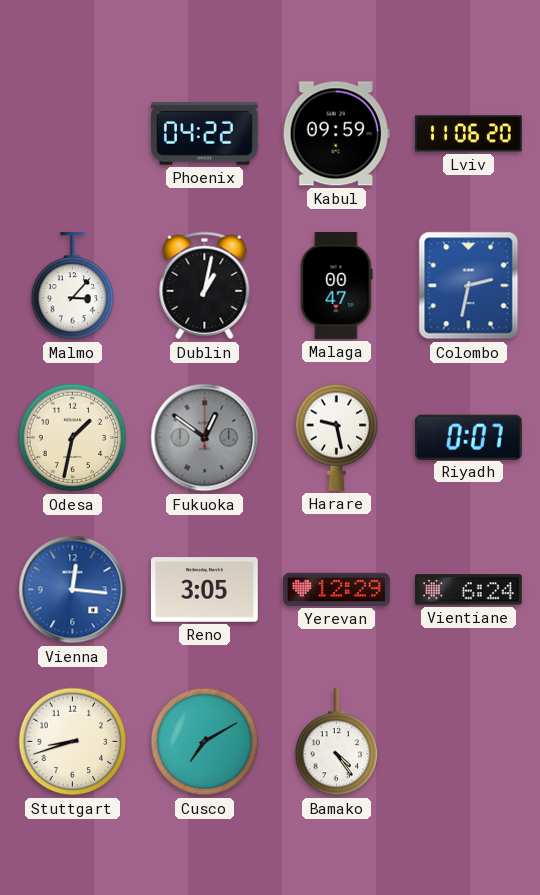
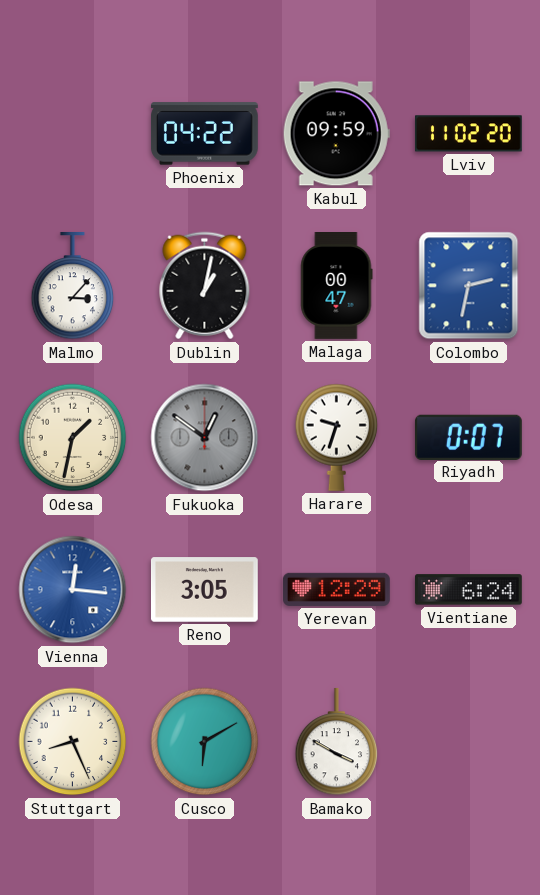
Lviv: 11:06 -> 11:02
Harare: 9:28 -> 9:33
Stuttgart: 8:42 -> 8:26
Cusco: 7:10 -> 6:10
Bamako: 4:24 -> 3:50
